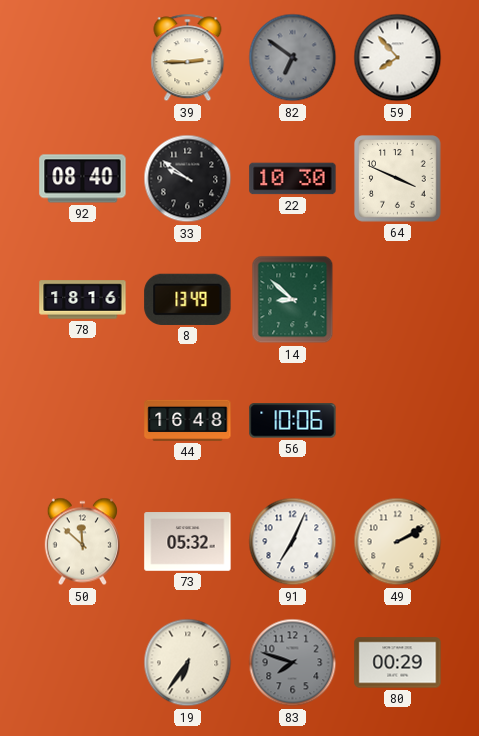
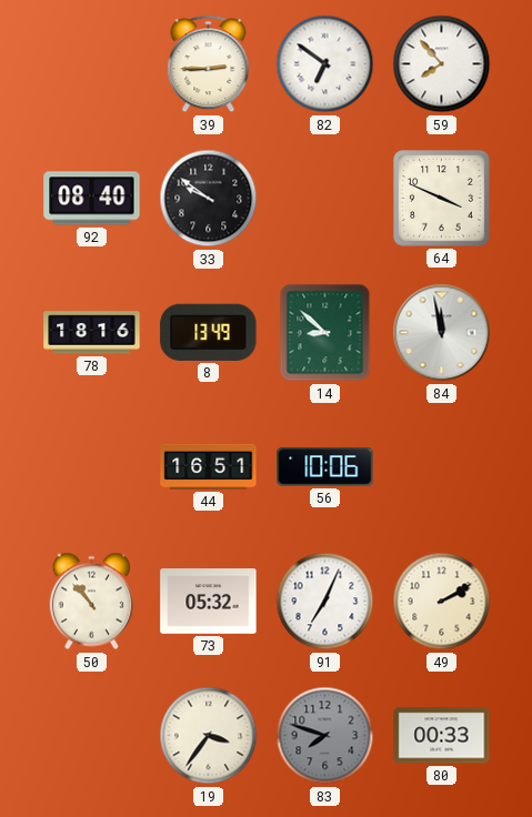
82 dial: grey -> white
22: 10:30 -> none
84: none -> 11:58
44: 16:48 -> 16:51
50: 11:52 -> 10:53
19: 6:36 -> 3:36
80: 00:29 -> 00:33
